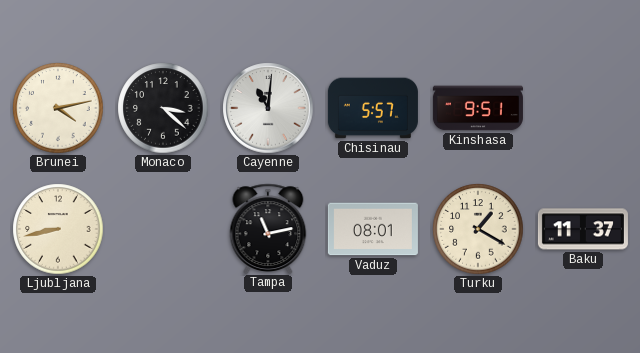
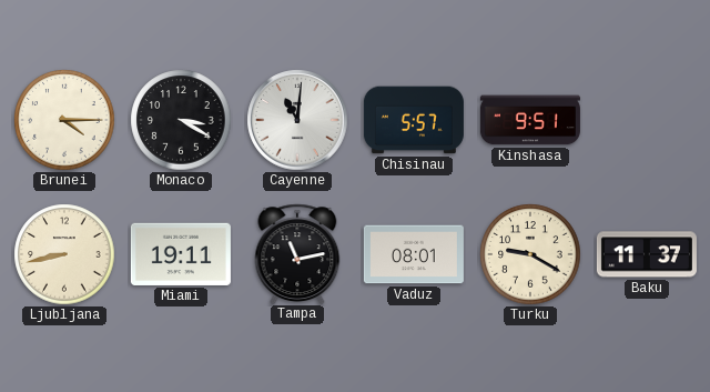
Brunei: 4:13 -> 4:15
Monaco: 3:22 -> 3:20
Miami: none -> 19:11
Turku: 1:20 -> 9:20
